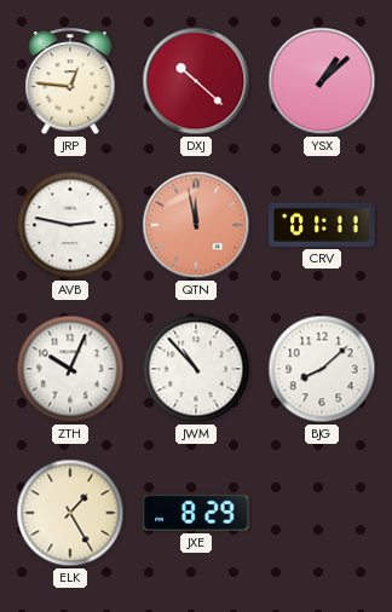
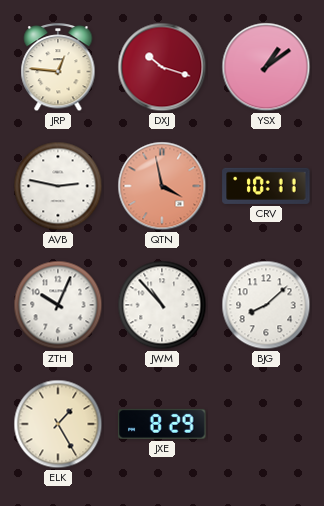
DXJ: 10:22 -> 10:18
YSX: 1:08 -> 1:09
QTN: 11:58 -> 3:58
CRV: 01:11 -> 10:11
